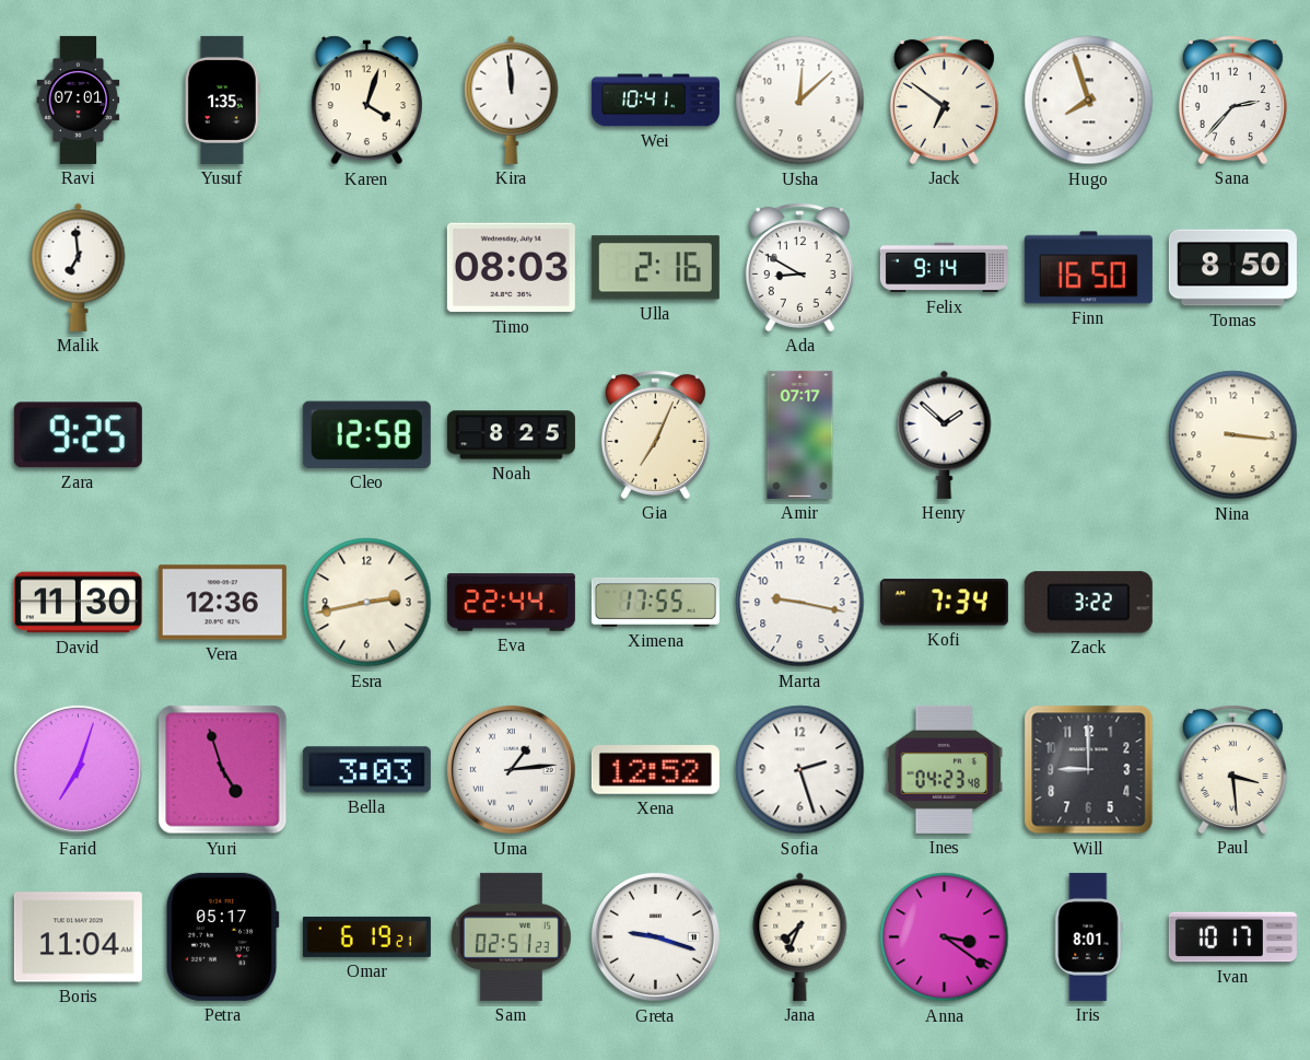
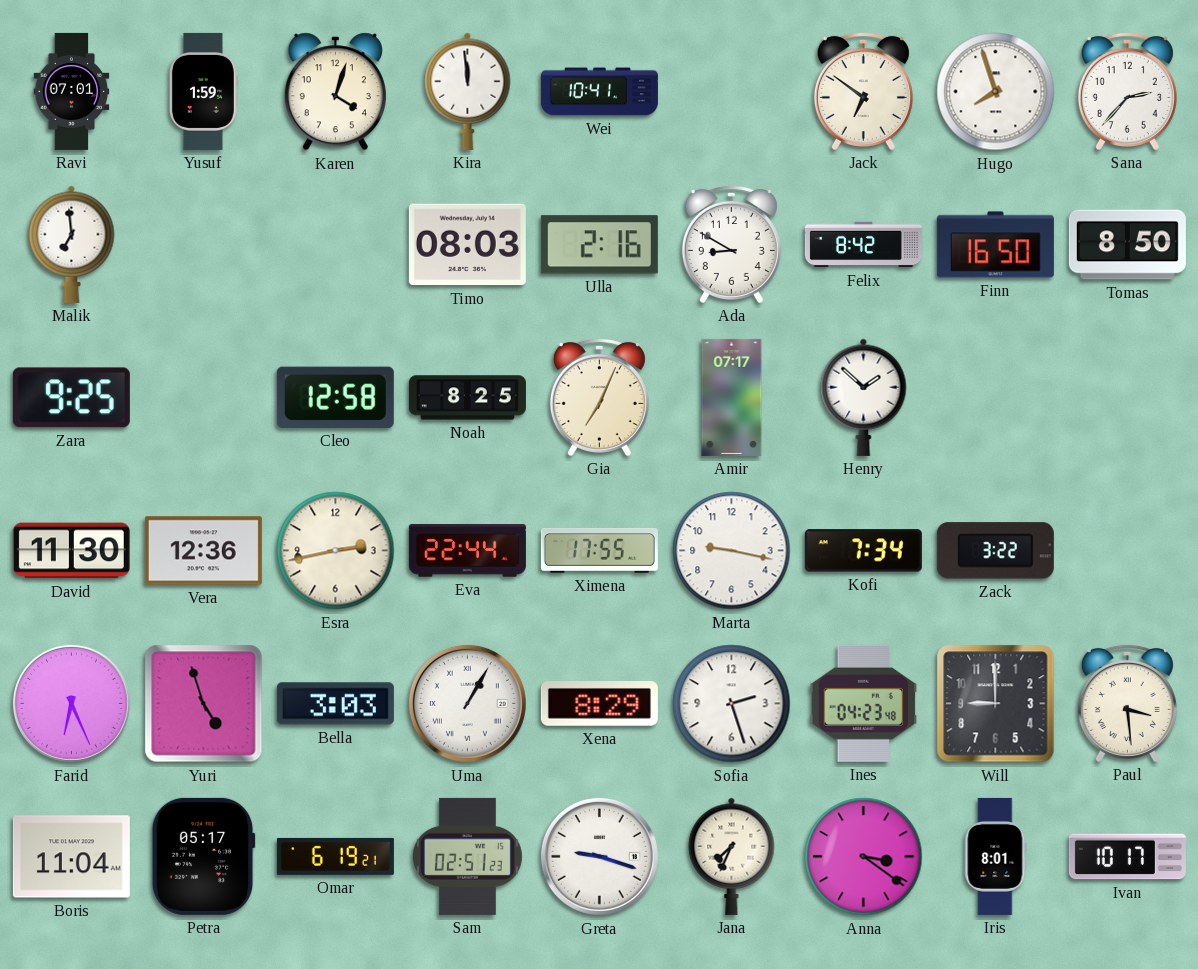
Yusuf: 1:35 -> 1:59
Usha: 12:08 -> none
Felix: 9:14 -> 8:42
Nina: 3:16 -> none
Farid: 7:03 -> 6:26
Uma: 1:14 -> 1:05
Xena: 12:52 -> 8:29
